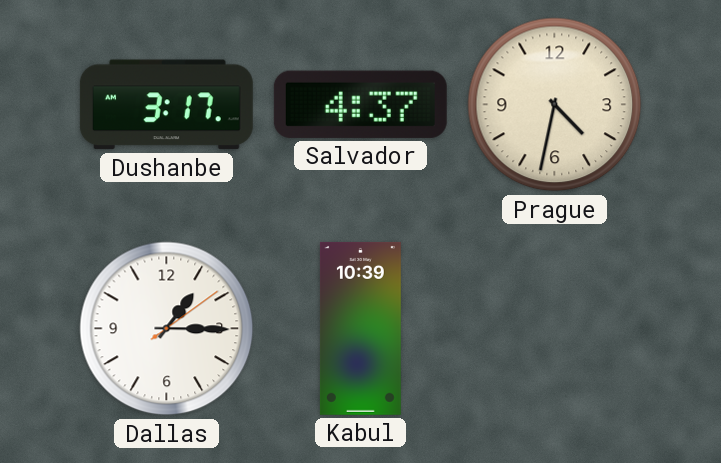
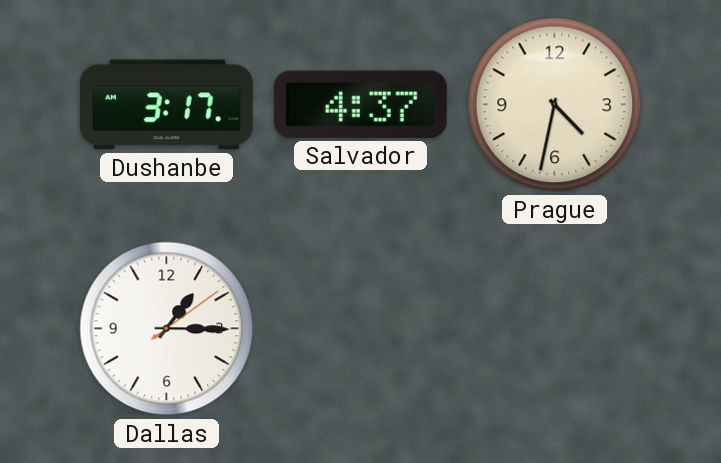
Kabul: 10:39 -> none
